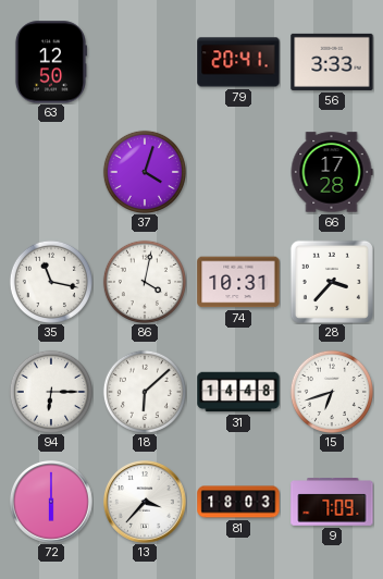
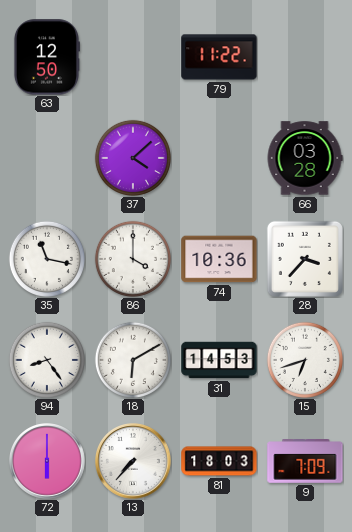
79: 20:41 -> 11:22
56: 3:33 -> none
37: 4:03 -> 4:08
66: 17:28 -> 03:28
86: 4:02 -> 4:00
74: 10:31 -> 10:36
94: 6:15 -> 8:24
18: 6:08 -> 6:10
31: 14:48 -> 14:53
13: 3:37 -> 7:37
